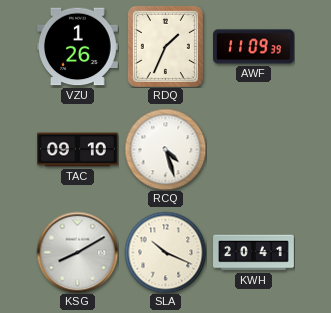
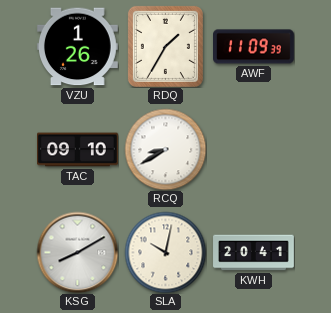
RDQ: 1:34 -> 1:35
RCQ: 4:27 -> 8:40
SLA: 10:19 -> 10:02
